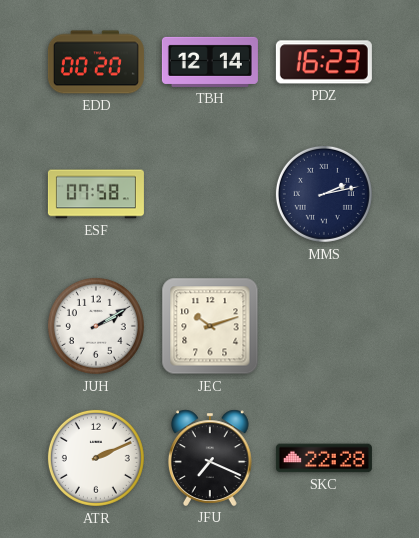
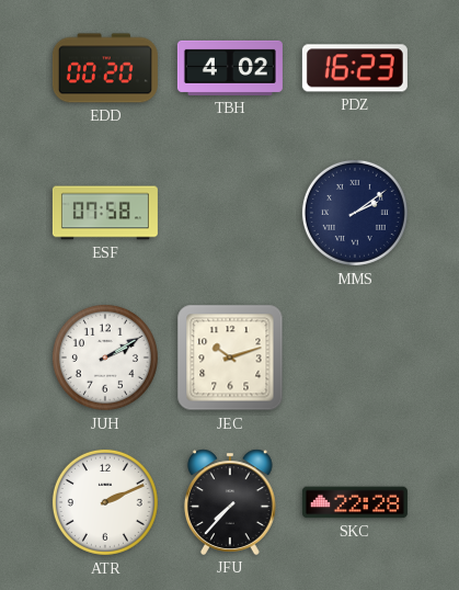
TBH: 12:14 -> 4:02
MMS: 2:13 -> 2:09
JFU: 7:19 -> 7:37
